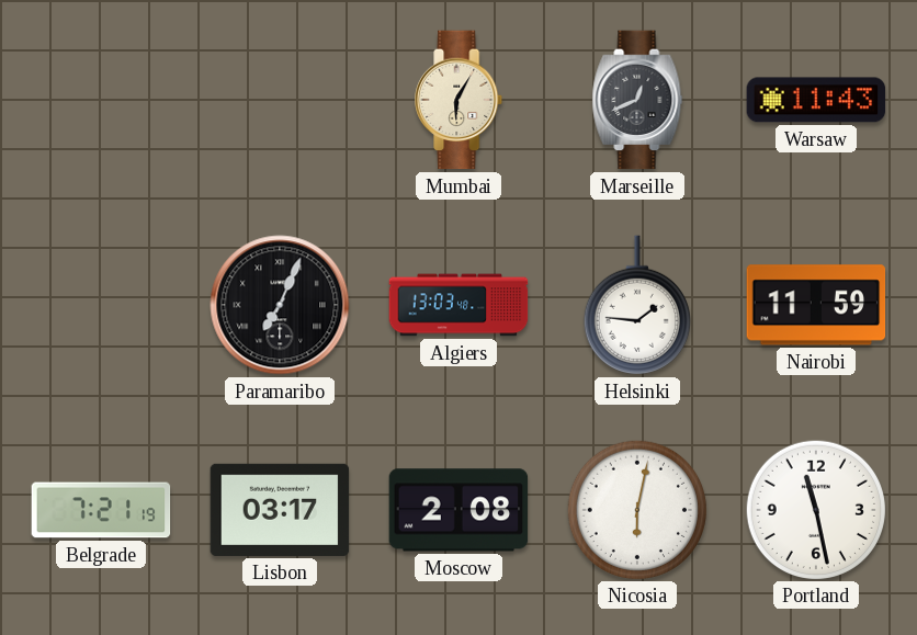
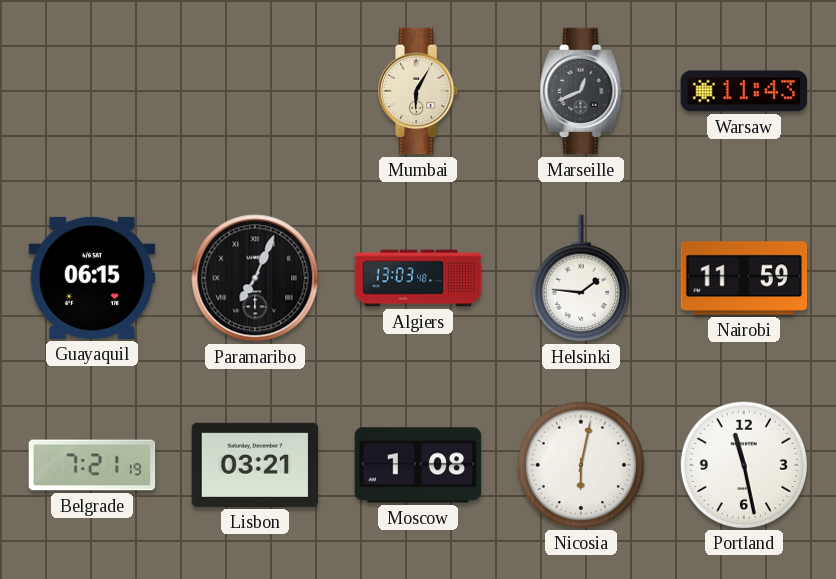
Guayaquil: none -> 06:15
Lisbon: 03:17 -> 03:21
Moscow: 2:08 -> 1:08
